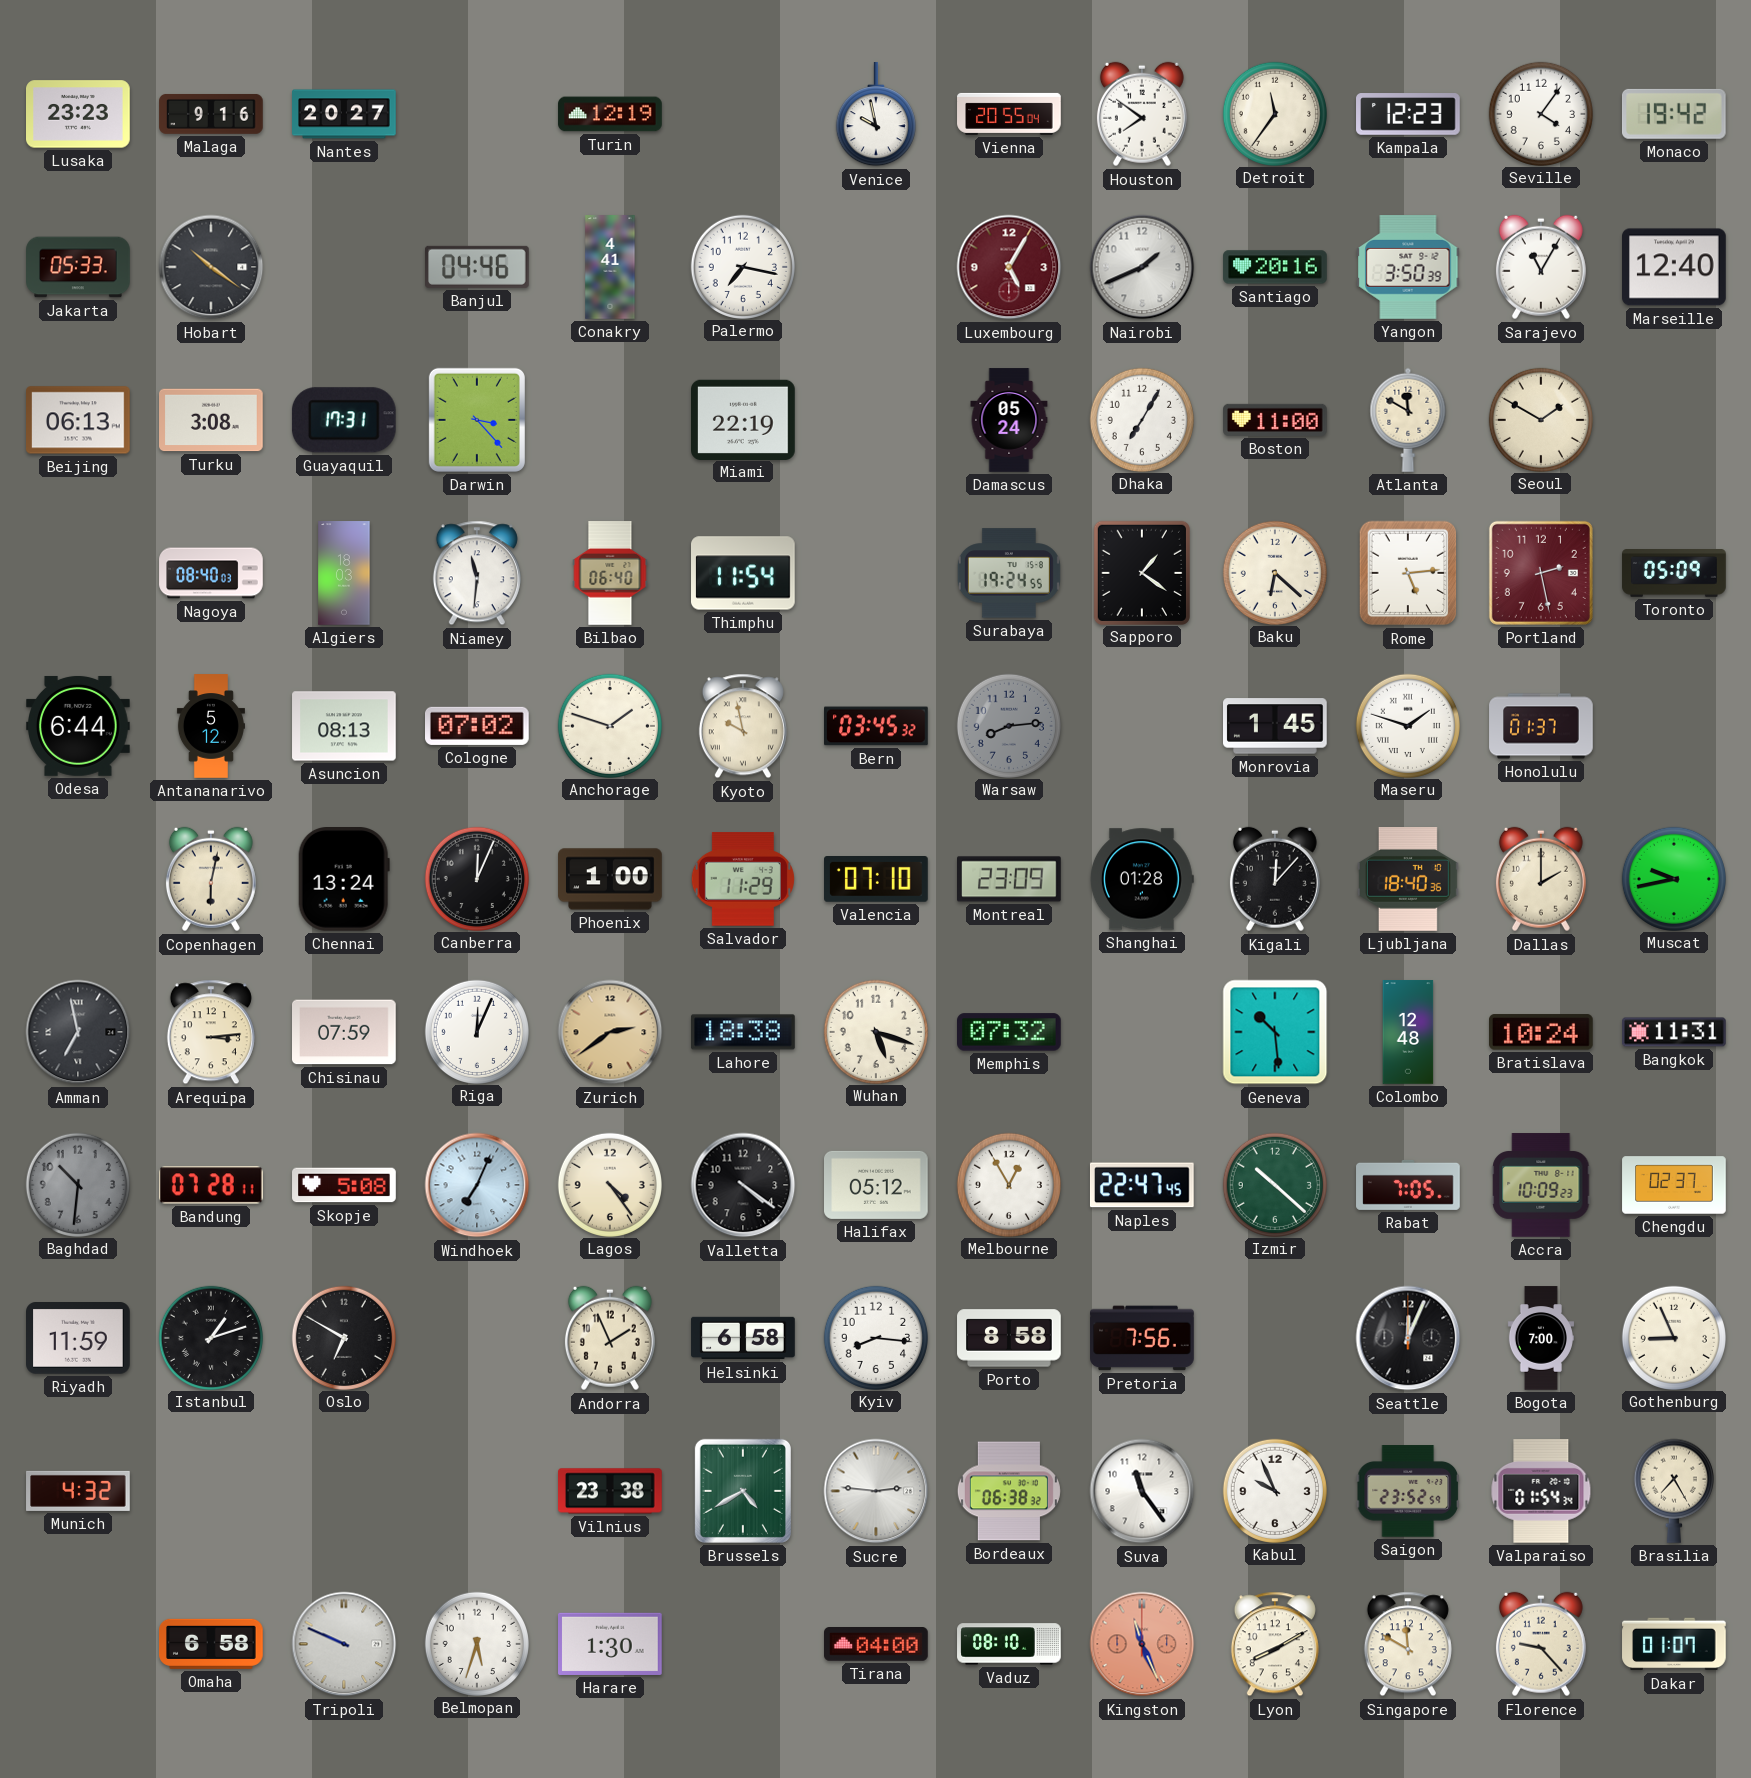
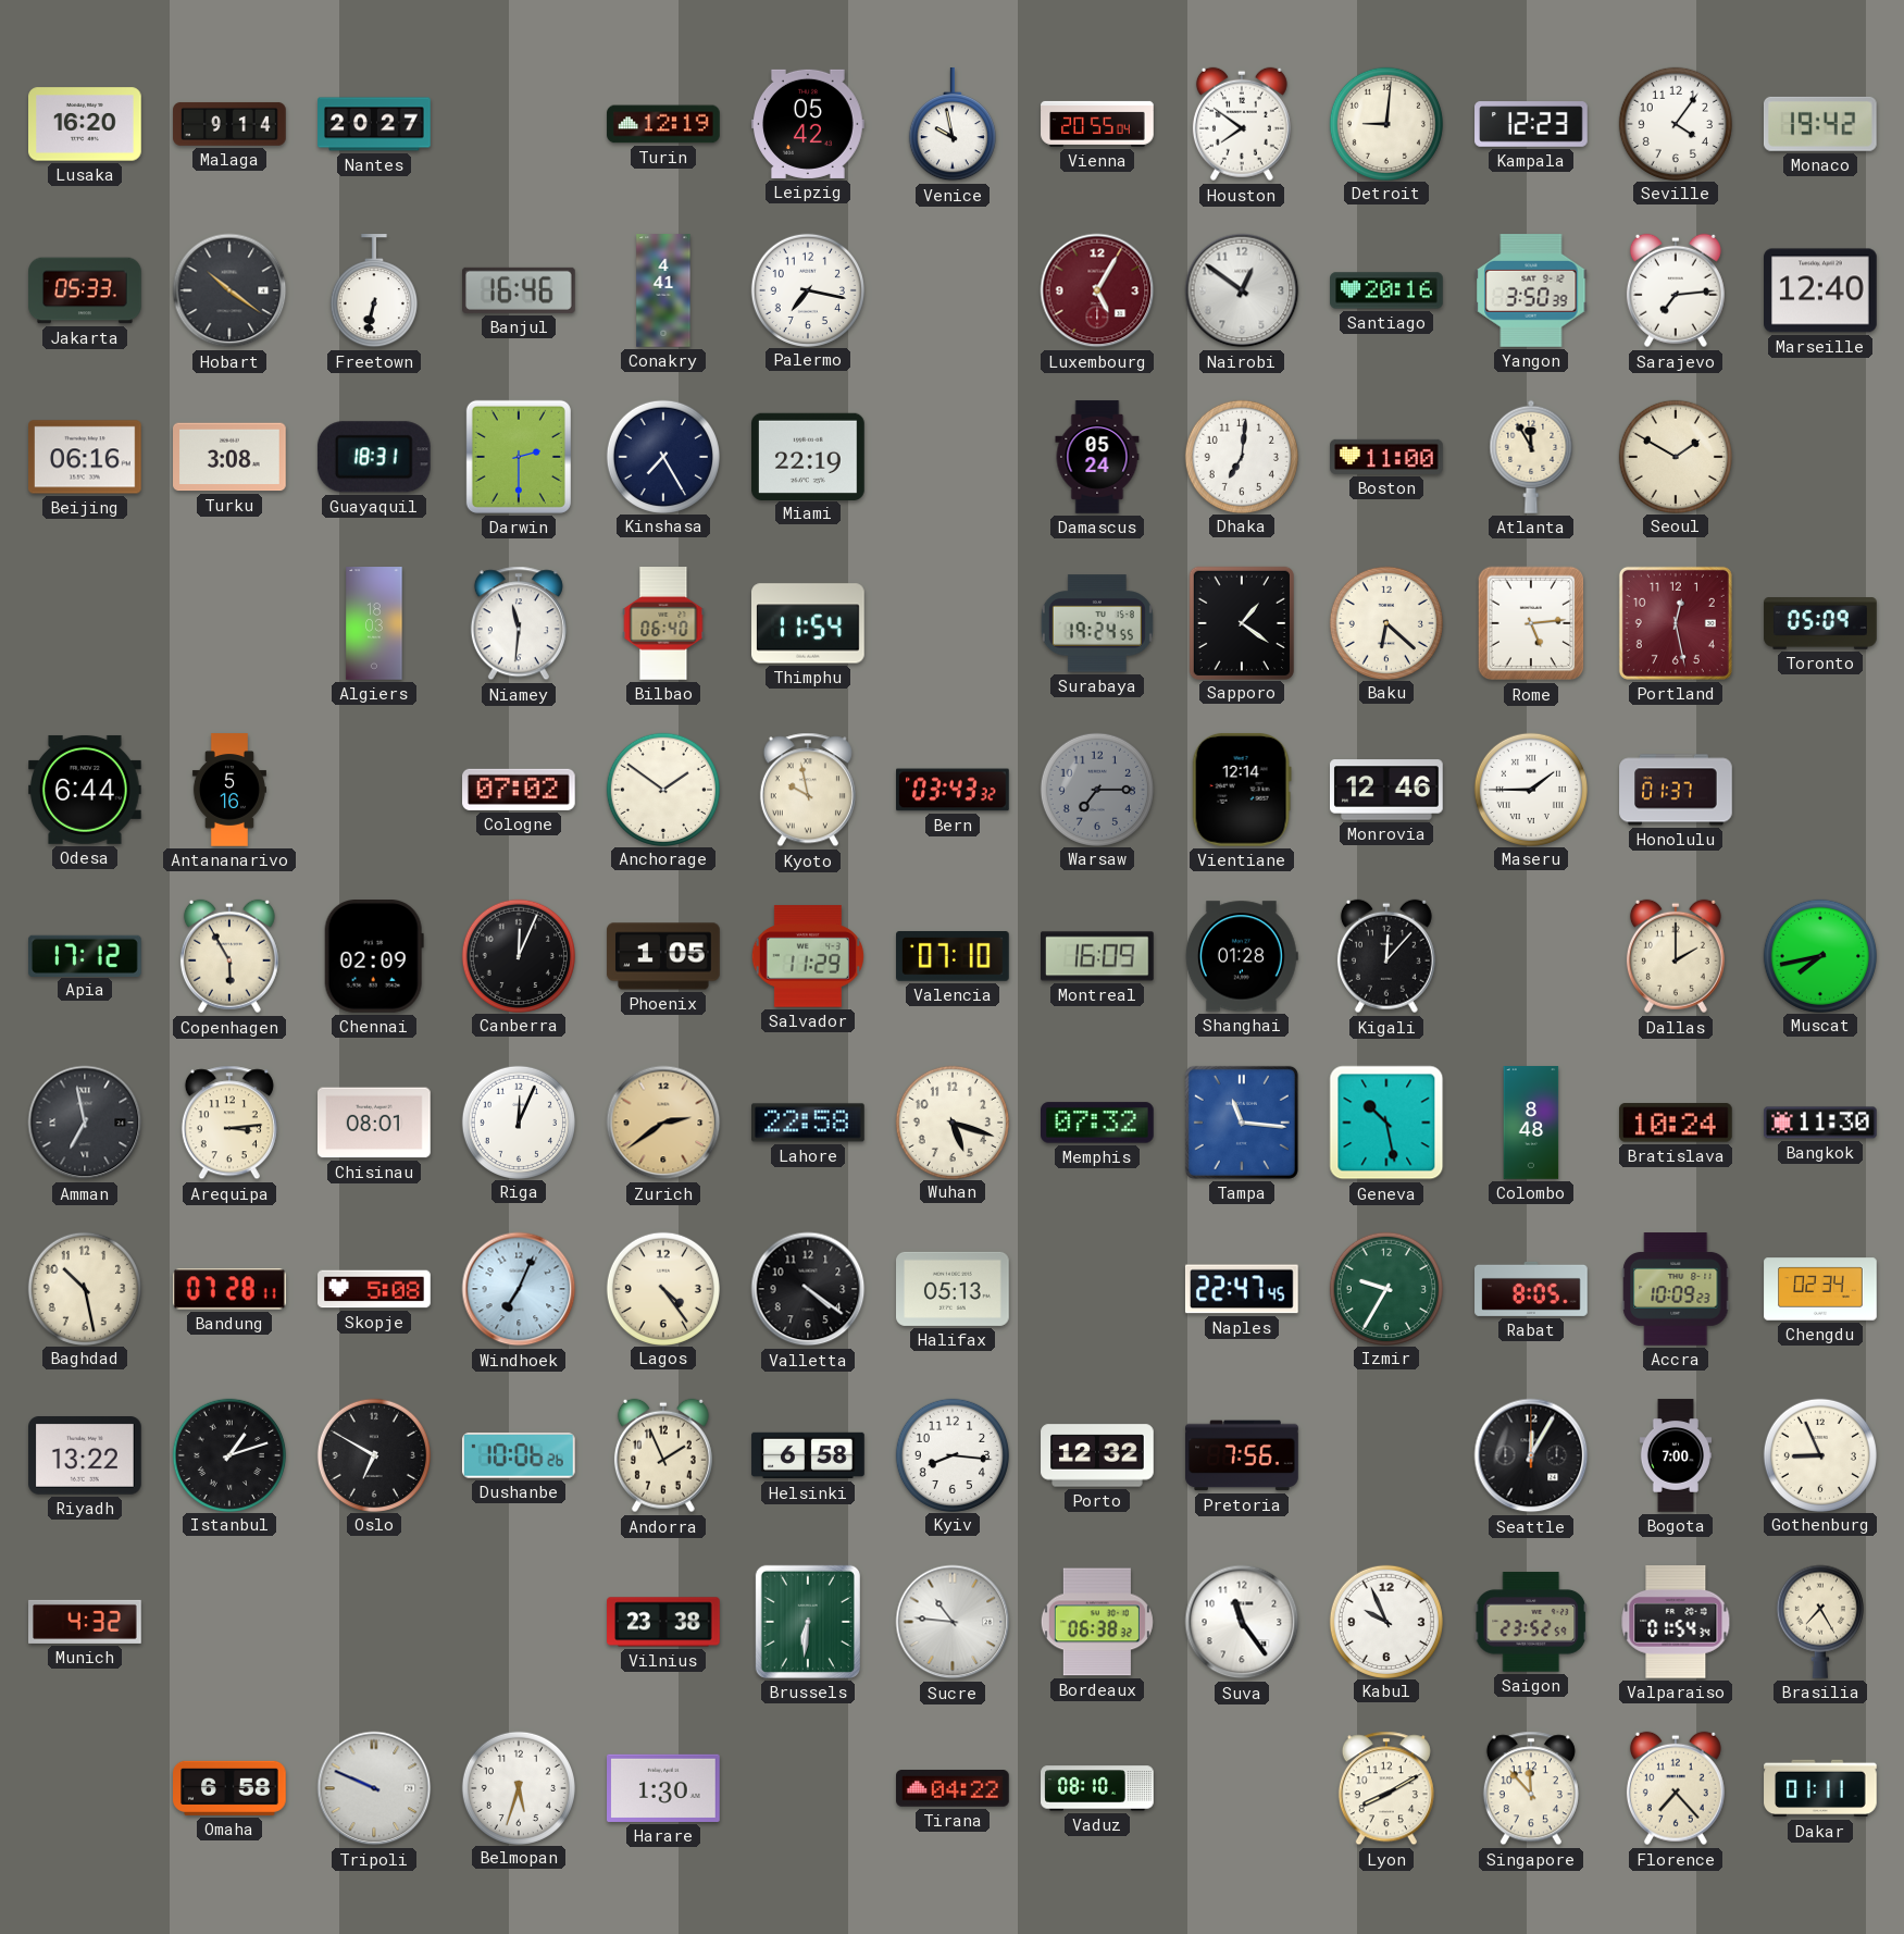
Lusaka: 23:23 -> 16:20
Malaga: 9:16 -> 9:14
Leipzig: none -> 05:42
Detroit: 11:36 -> 9:01
Freetown: none -> 6:32
Banjul: 04:46 -> 16:46
Nairobi: 1:41 -> 12:51
Sarajevo: 11:05 -> 7:14
Beijing: 06:13 -> 06:16
Guayaquil: 17:31 -> 18:31
Darwin: 3:23 -> 2:30
Kinshasa: none -> 7:25
Dhaka: 7:05 -> 7:01
Atlanta: 11:50 -> 11:55
Nagoya: 08:40 -> none
Portland: 2:28 -> 12:28
Antananarivo: 5:12 -> 5:16
Asuncion: 08:13 -> none
Anchorage: 1:48 -> 1:51
Bern: 03:45 -> 03:43
Warsaw: 8:14 -> 7:15
Vientiane: none -> 12:14
Monrovia: 1:45 -> 12:46
Maseru: 1:48 -> 1:45
Apia: none -> 17:12
Copenhagen: 6:02 -> 5:55
Chennai: 13:24 -> 02:09
Phoenix: 1:00 -> 1:05
Montreal: 23:09 -> 16:09
Ljubljana: 18:40 -> none
Muscat: 9:43 -> 7:43
Chisinau: 07:59 -> 08:01
Lahore: 18:38 -> 22:58
Tampa: none -> 11:16
Geneva: 10:29 -> 10:28
Colombo: 12:48 -> 8:48
Bangkok: 11:31 -> 11:30
Baghdad: 10:31 -> 10:28
Baghdad dial: grey -> cream
Halifax: 05:12 -> 05:13
Melbourne: 12:55 -> none
Izmir: 10:22 -> 9:35
Rabat: 7:05 -> 8:05
Chengdu: 02:37 -> 02:34
Riyadh: 11:59 -> 13:22
Dushanbe: none -> 10:06
Porto: 8:58 -> 12:32
Seattle: 12:04 -> 12:05
Brussels: 4:40 -> 6:31
Sucre: 2:46 -> 10:46
Tirana: 04:00 -> 04:22
Kingston: 11:26 -> none
Singapore: 11:50 -> 11:53
Florence: 9:23 -> 7:23
Dakar: 01:07 -> 01:11
